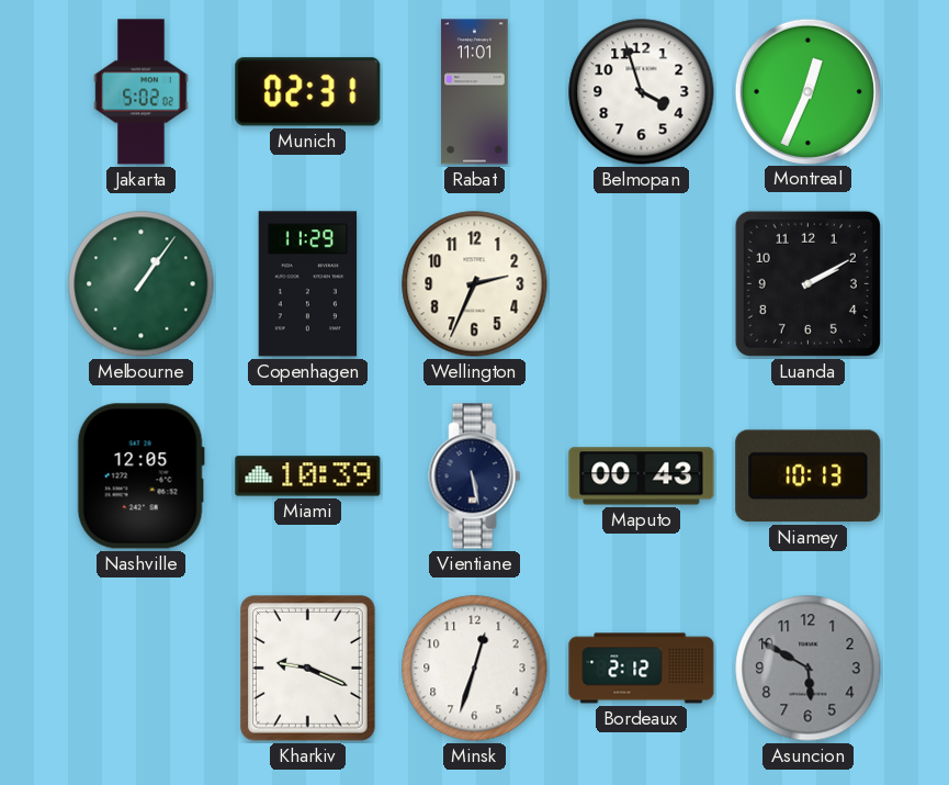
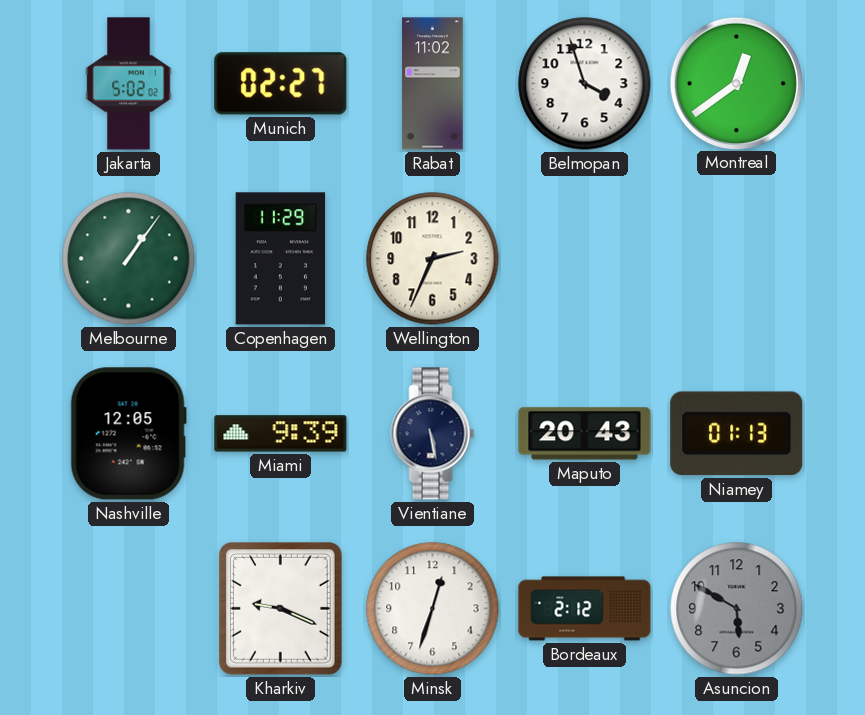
Munich: 02:31 -> 02:27
Rabat: 11:01 -> 11:02
Montreal: 12:34 -> 12:39
Luanda: 2:10 -> none
Miami: 10:39 -> 9:39
Maputo: 00:43 -> 20:43
Niamey: 10:13 -> 01:13
